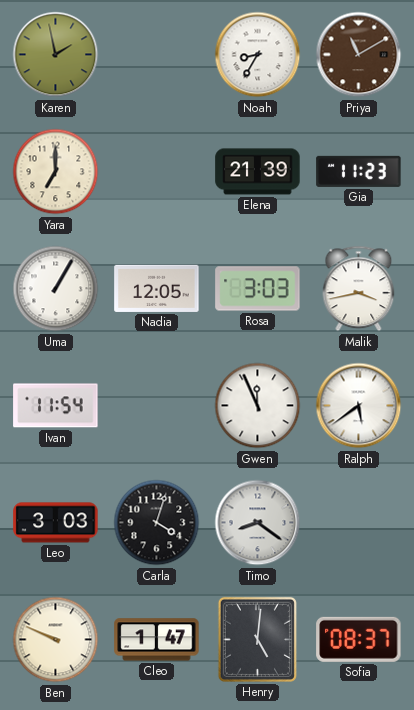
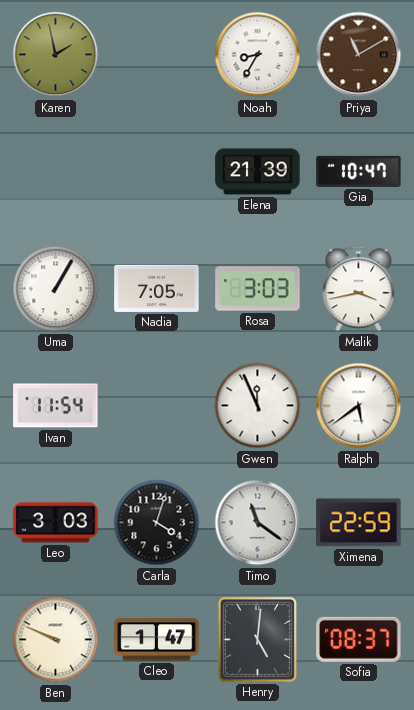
Yara: 7:00 -> none
Gia: 11:23 -> 10:47
Nadia: 12:05 -> 7:05
Timo: 8:21 -> 11:21
Ximena: none -> 22:59
